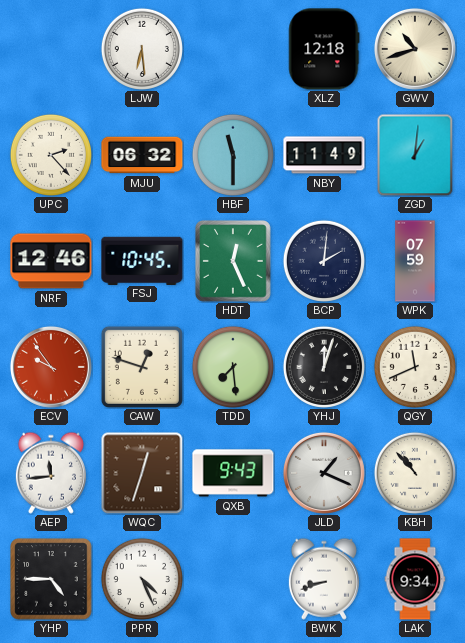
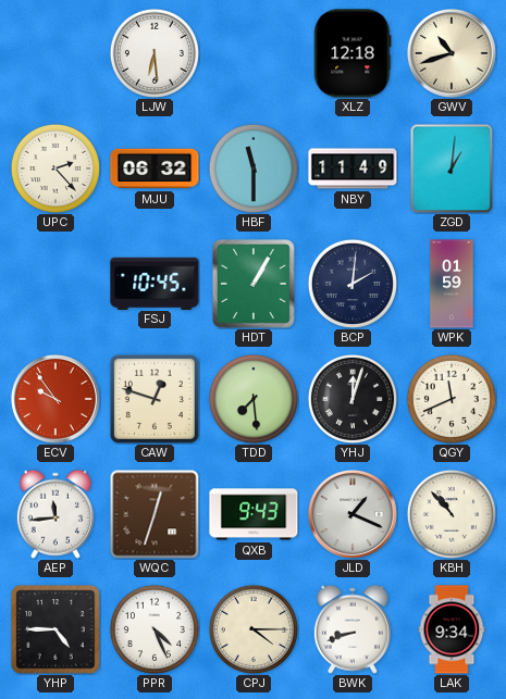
NRF: 12:46 -> none
HDT: 12:26 -> 1:05
WPK: 07:59 -> 01:59
CPJ: none -> 4:15
